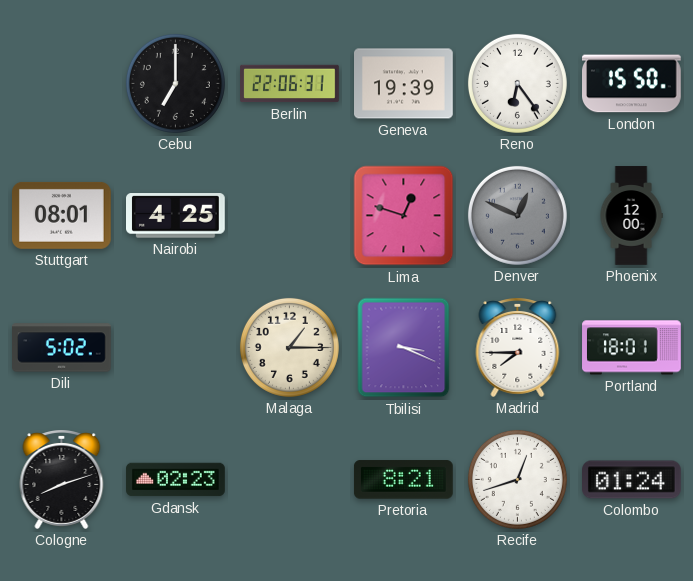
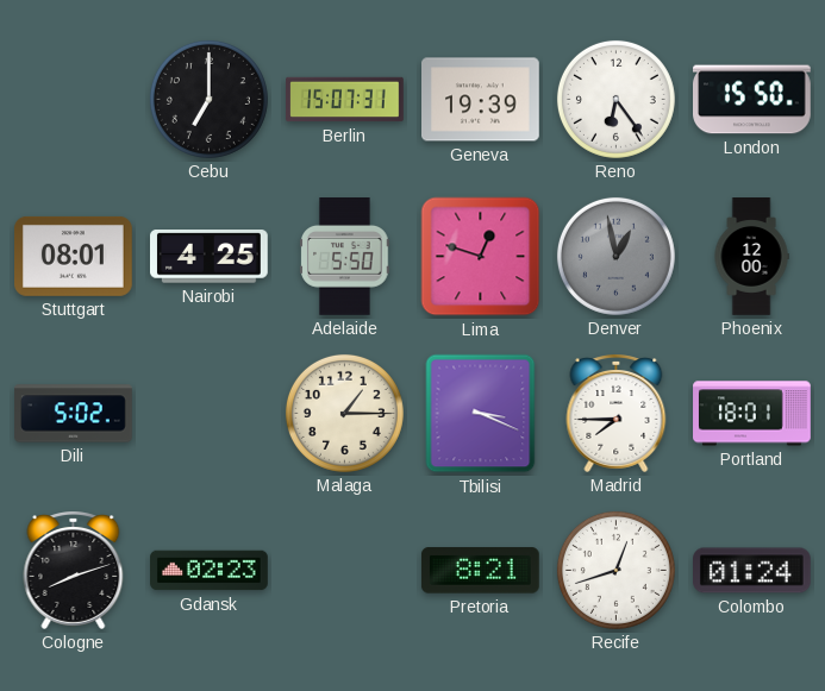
Berlin: 22:06 -> 15:07
Adelaide: none -> 5:50
Denver: 12:49 -> 12:58
